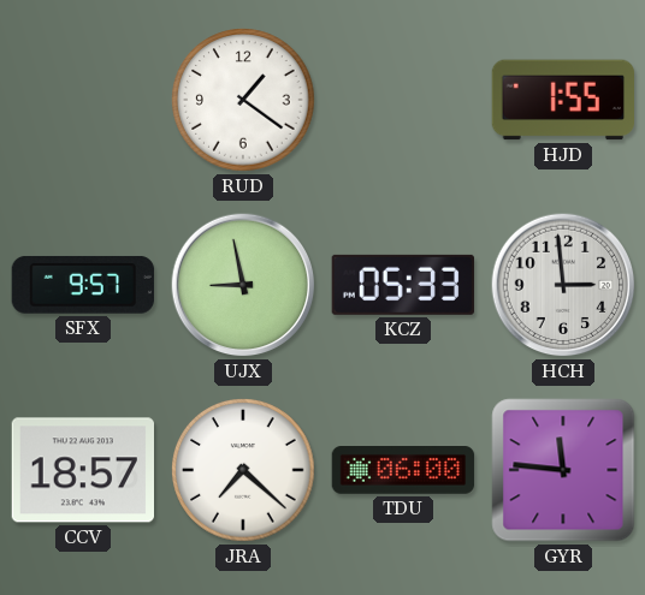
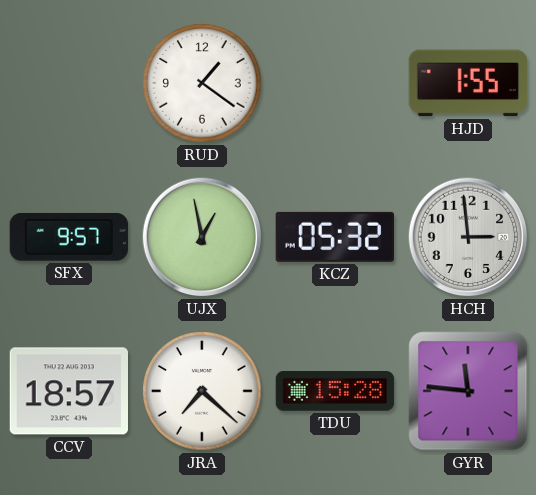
UJX: 8:58 -> 12:58
KCZ: 05:33 -> 05:32
TDU: 06:00 -> 15:28
